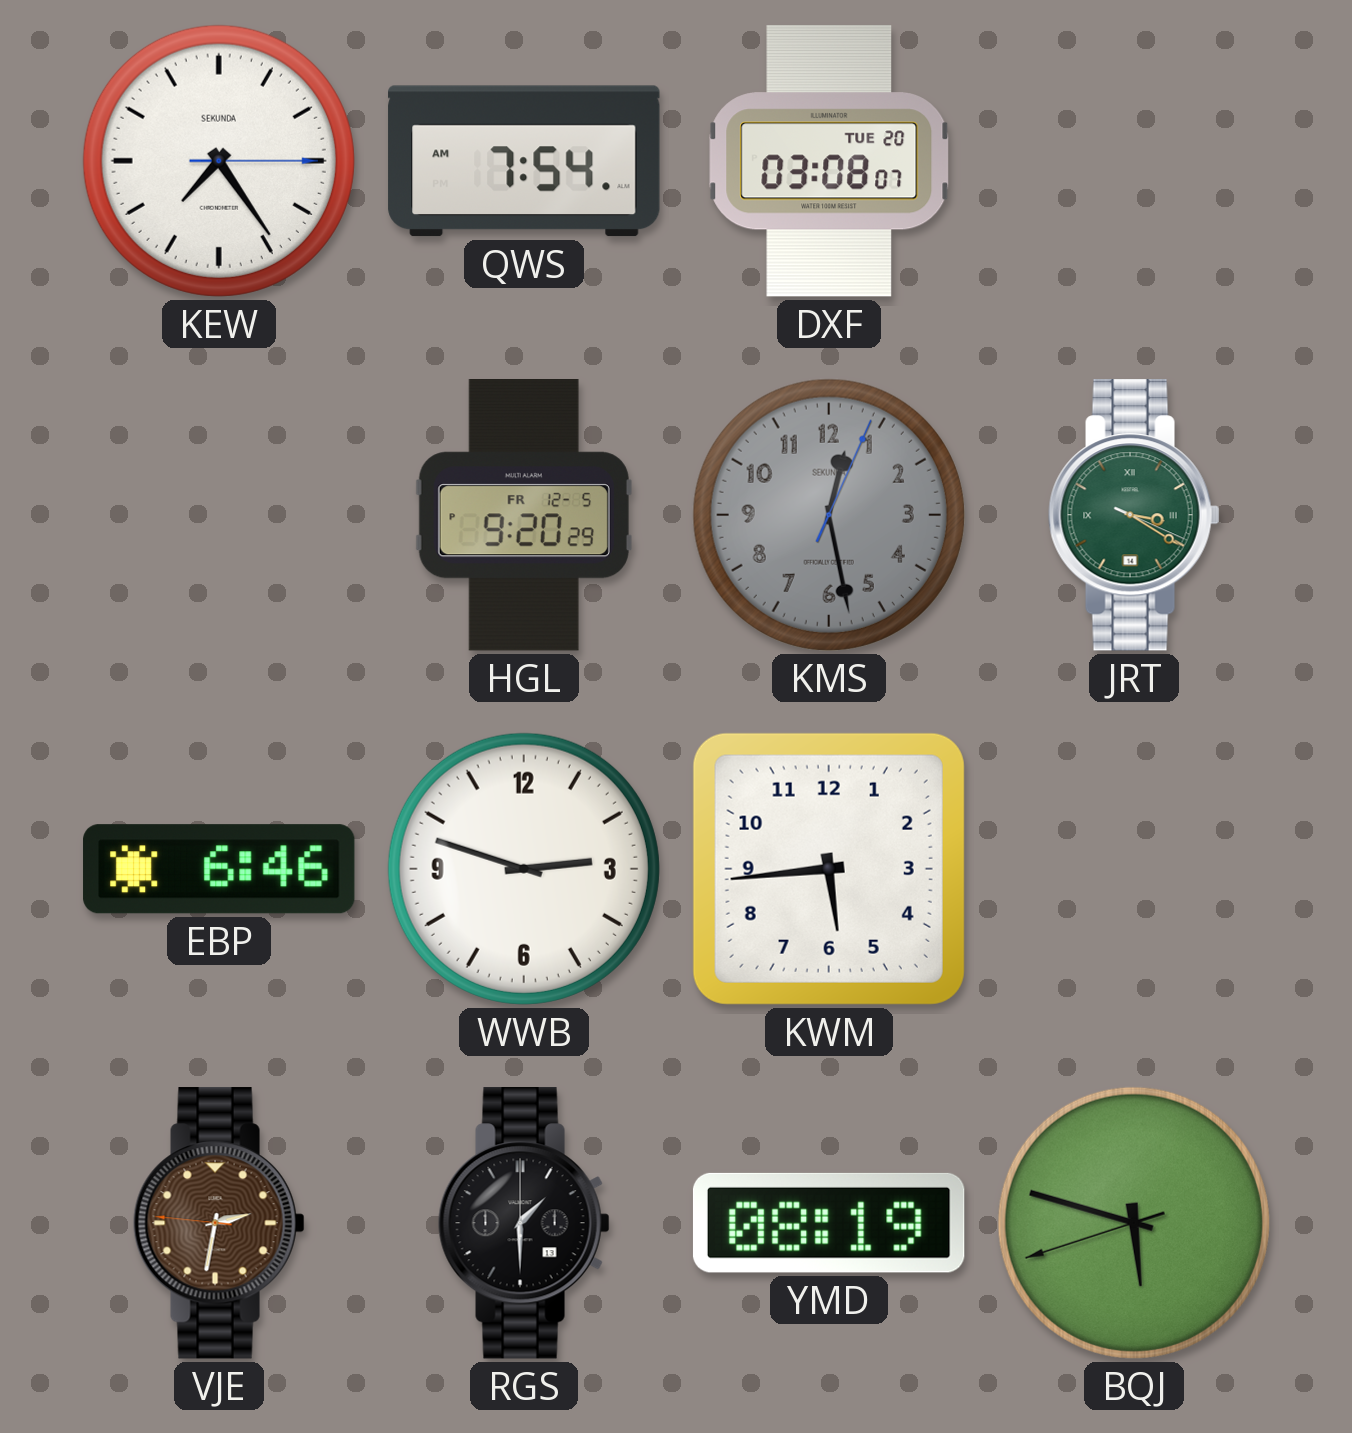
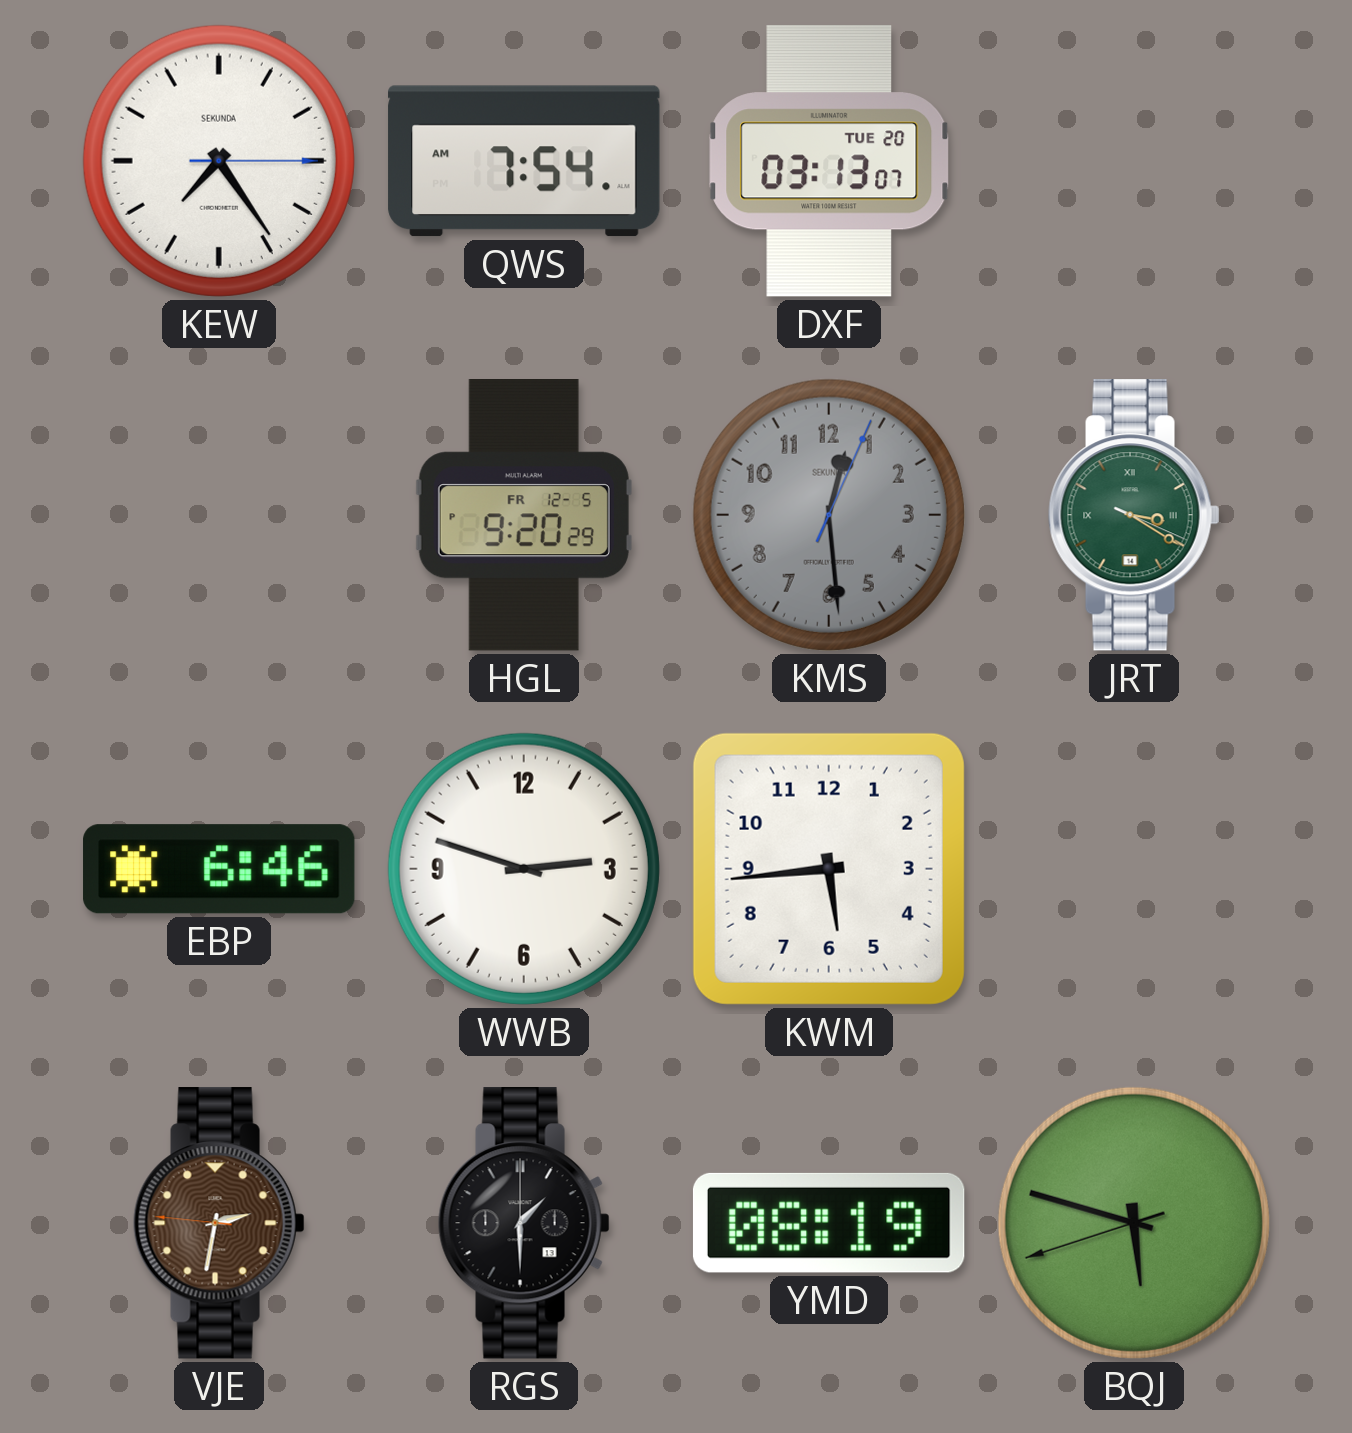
DXF: 03:08 -> 03:13
KMS: 12:28 -> 12:29
